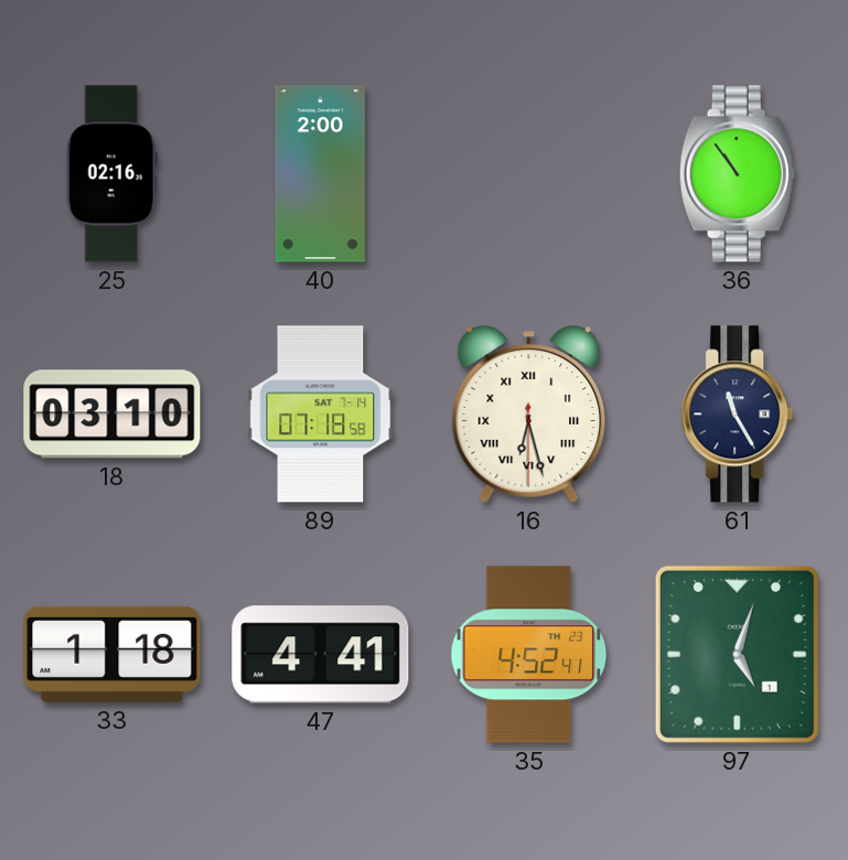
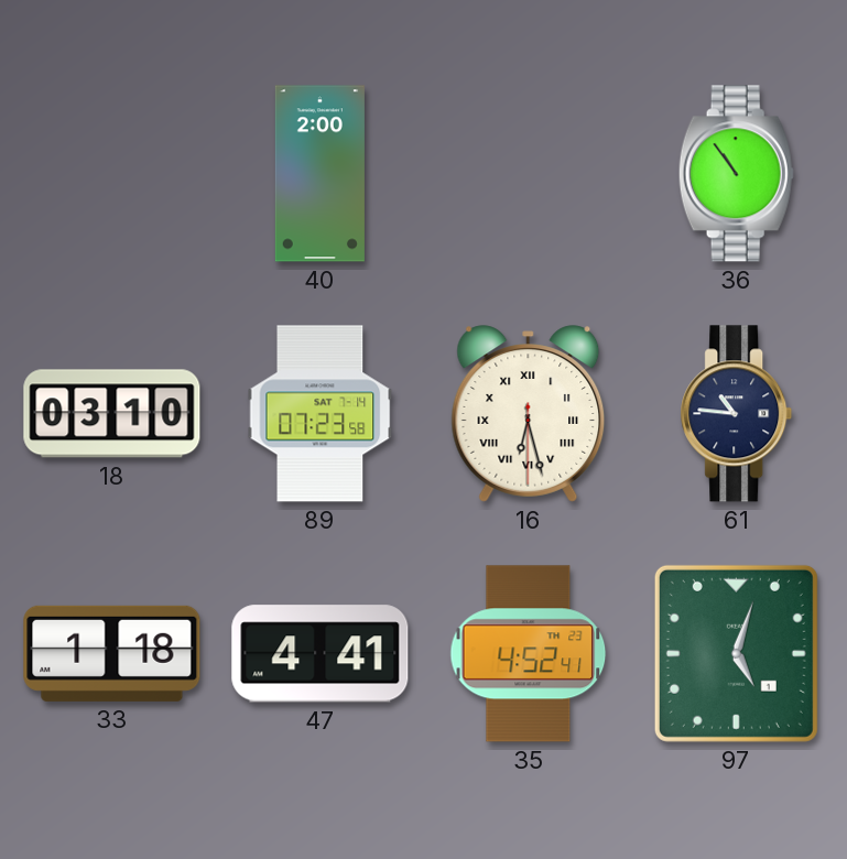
25: 02:16 -> none
89: 07:18 -> 07:23
61: 11:25 -> 10:46
